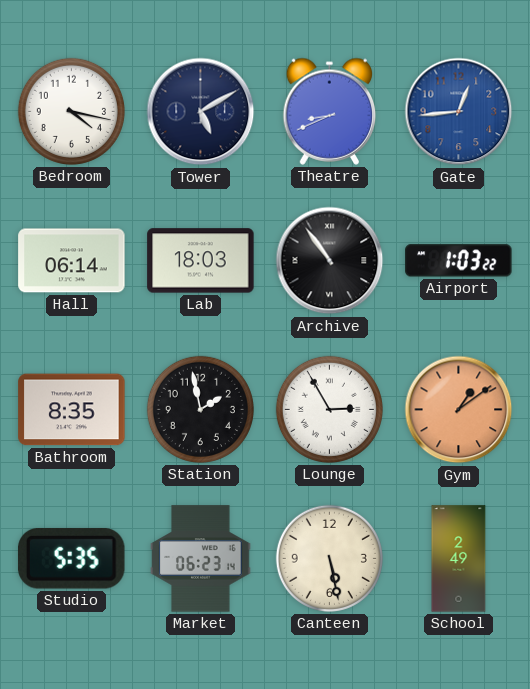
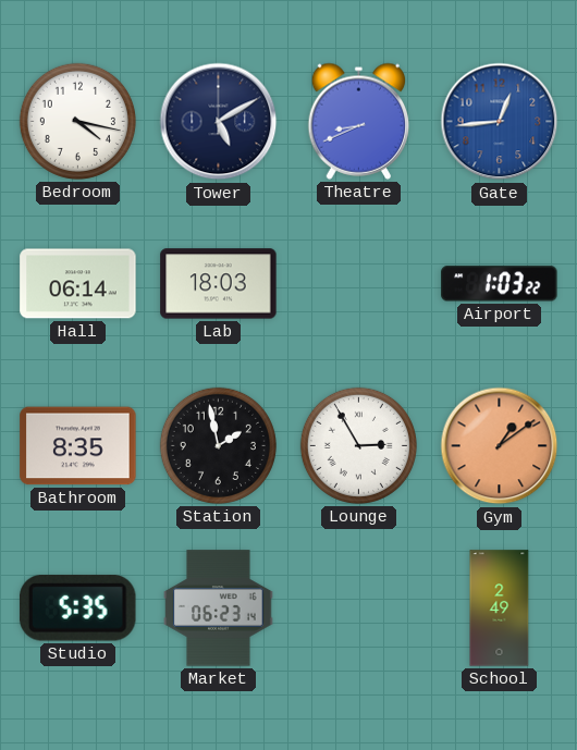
Archive: 10:54 -> none
Canteen: 5:28 -> none
